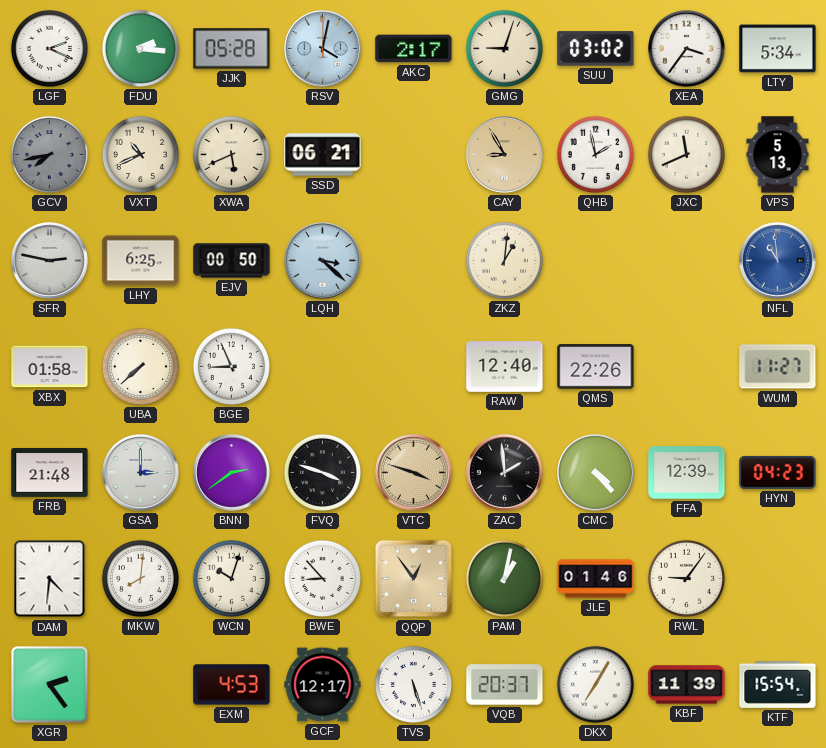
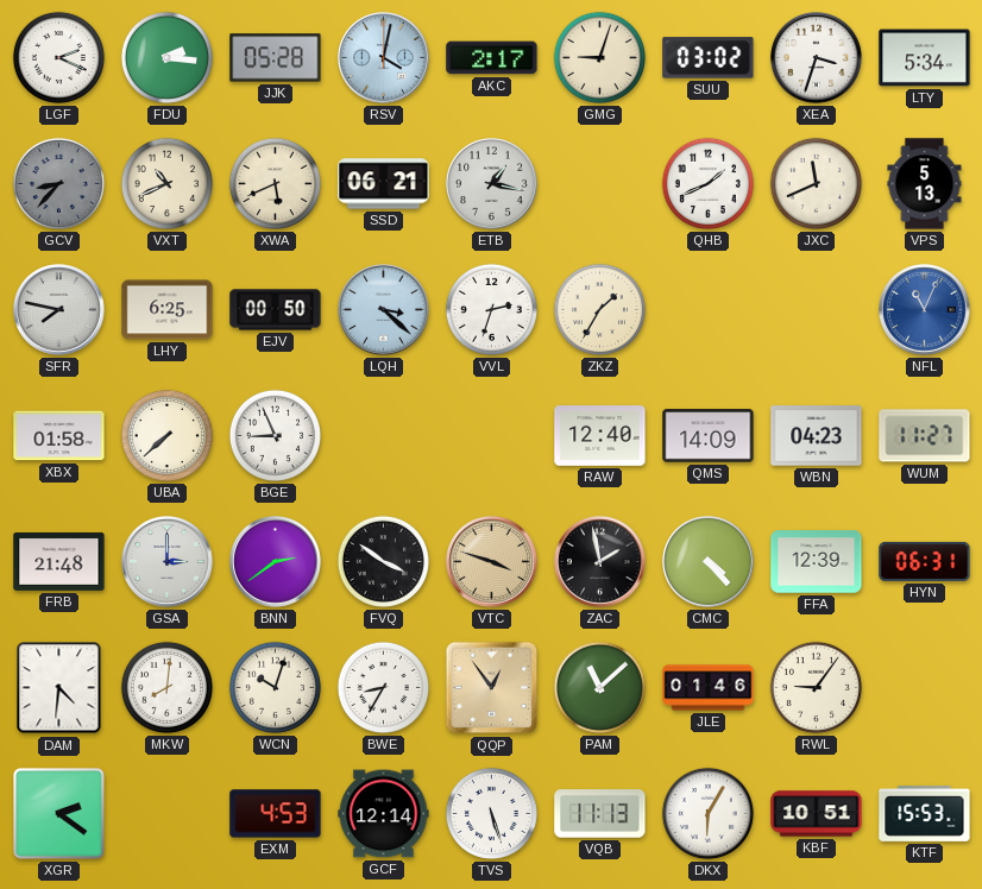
XEA: 3:36 -> 3:33
GCV: 7:43 -> 8:37
ETB: none -> 1:17
CAY: 8:55 -> none
QHB: 1:58 -> 1:41
SFR: 2:47 -> 7:47
VVL: none -> 2:33
ZKZ: 1:01 -> 1:35
NFL: 10:59 -> 11:04
QMS: 22:26 -> 14:09
WBN: none -> 04:23
FVQ: 3:48 -> 3:51
ZAC: 1:59 -> 1:58
HYN: 04:23 -> 06:31
BWE: 8:53 -> 8:35
PAM: 1:02 -> 11:08
XGR: 2:24 -> 2:21
GCF: 12:17 -> 12:14
VQB: 20:37 -> 11:13
DKX: 7:05 -> 6:05
KBF: 11:39 -> 10:51
KTF: 15:54 -> 15:53
